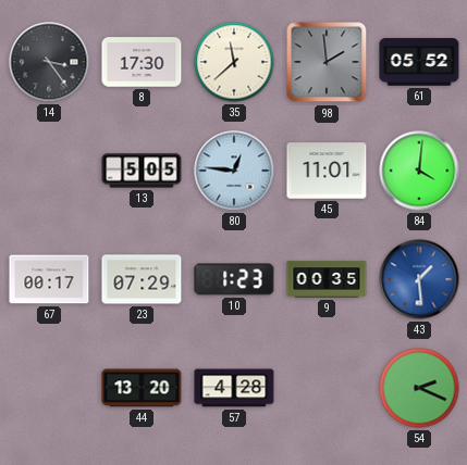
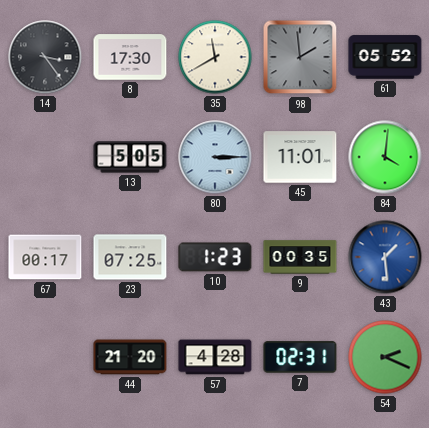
35: 11:38 -> 11:40
80: 12:46 -> 3:15
23: 07:29 -> 07:25
44: 13:20 -> 21:20
7: none -> 02:31
